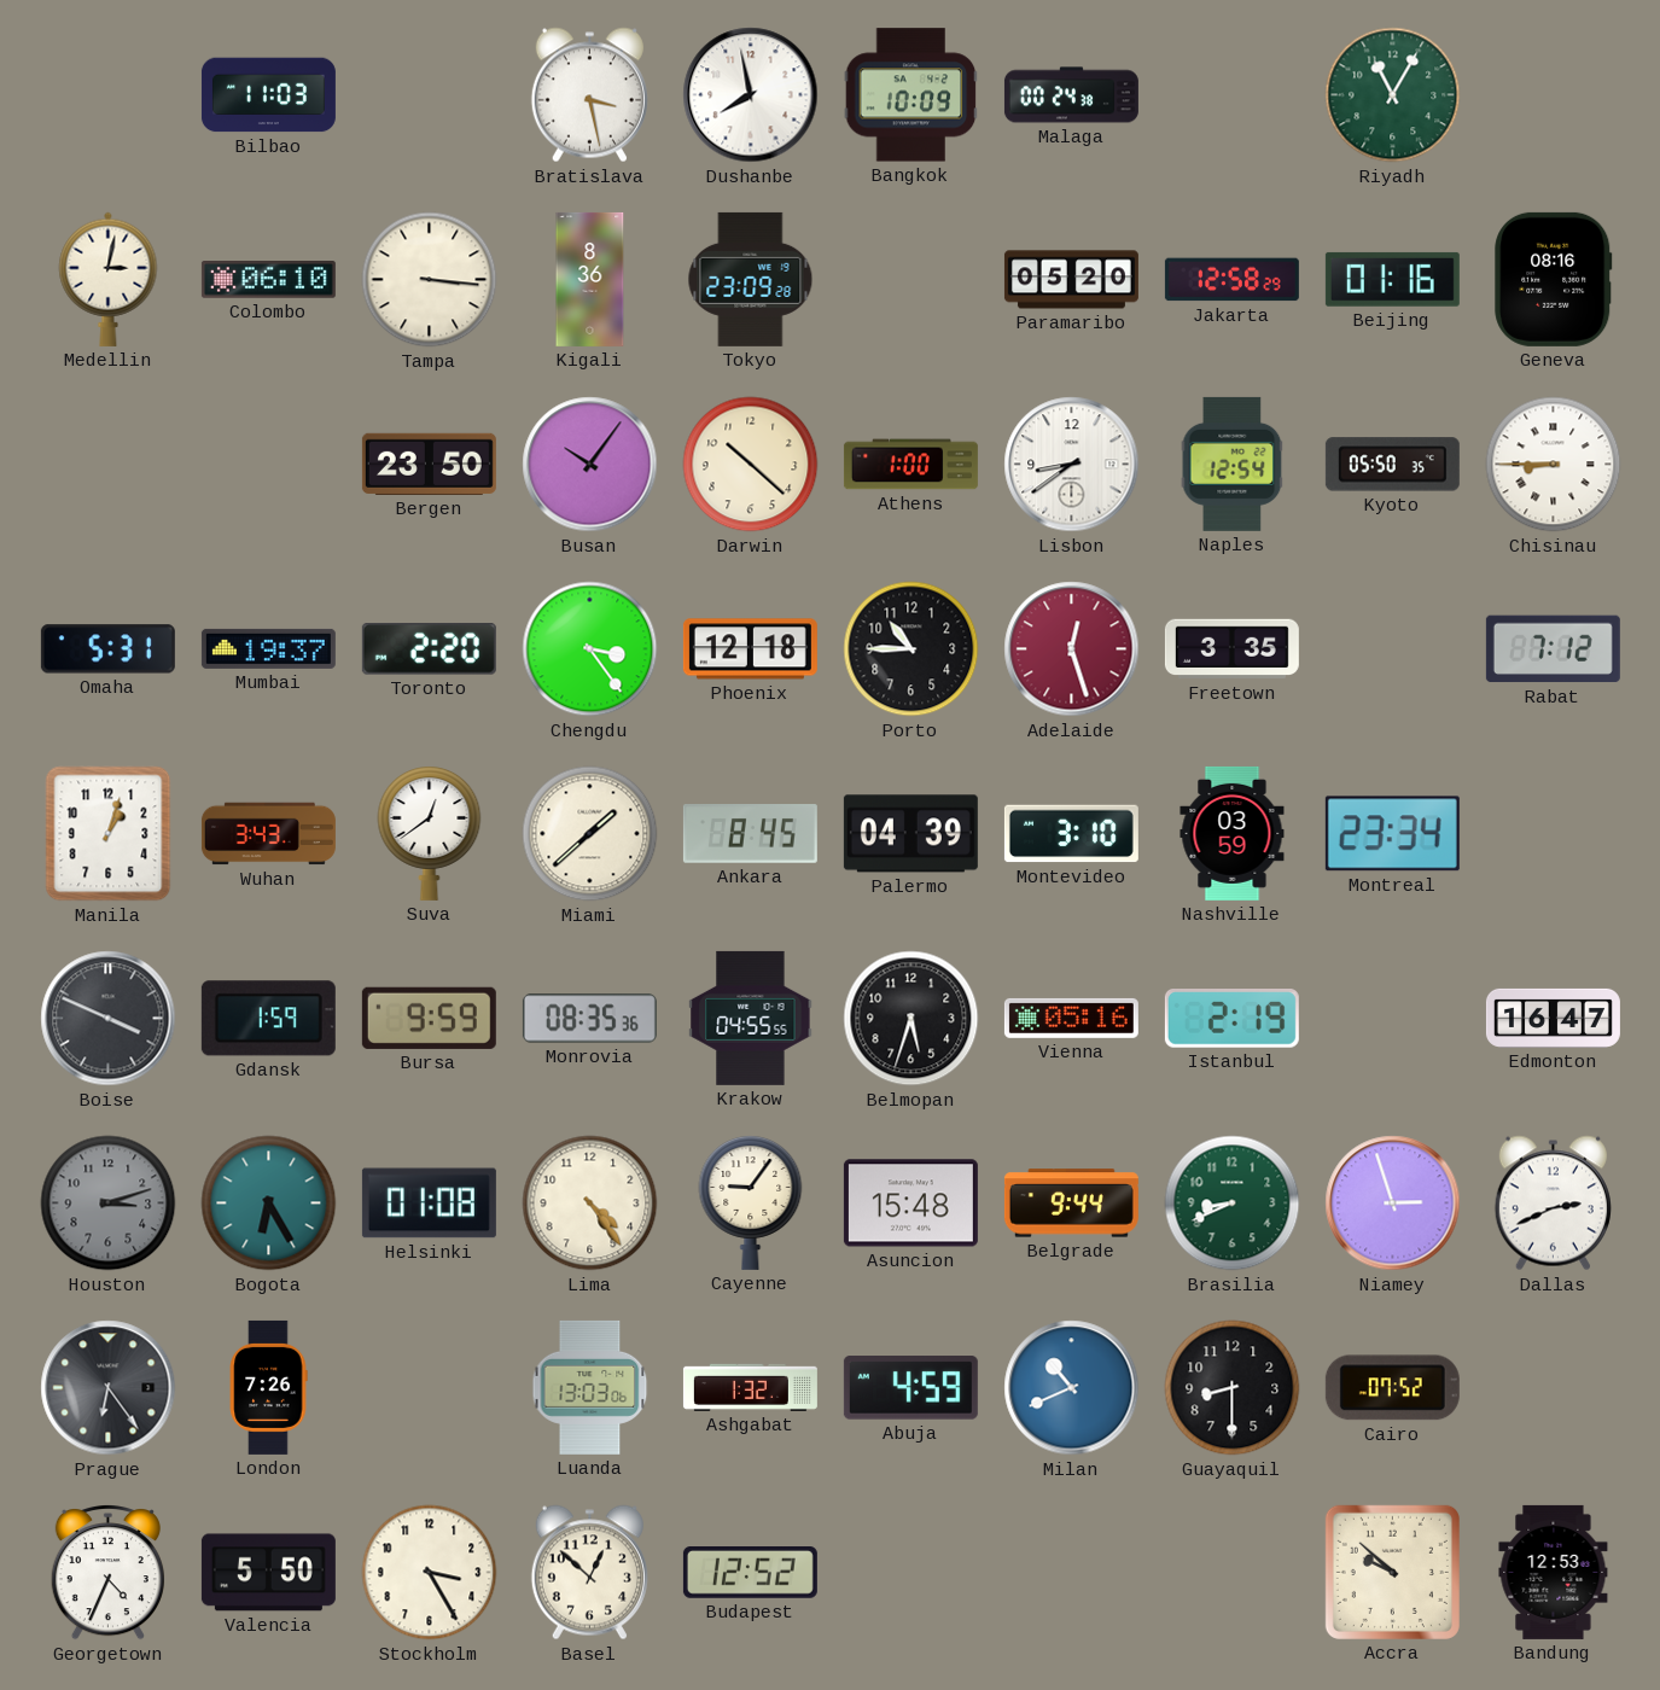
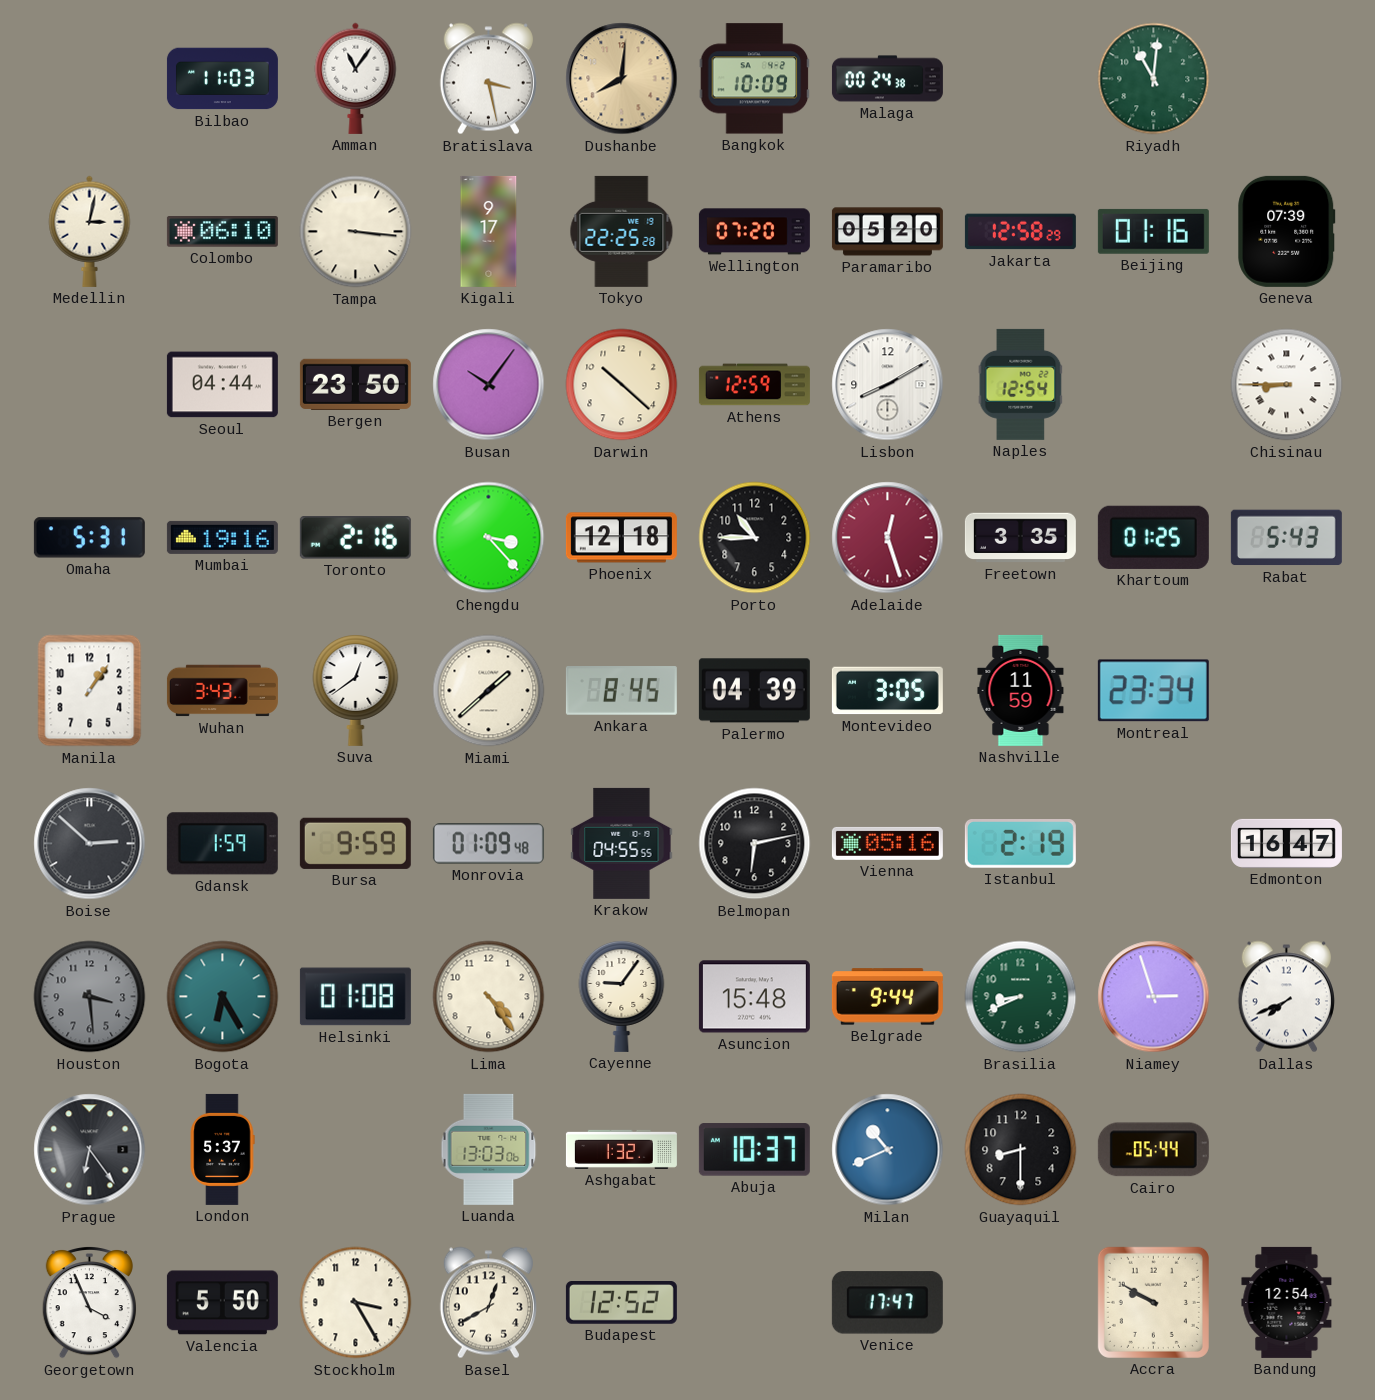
Amman: none -> 11:06
Dushanbe: 7:58 -> 8:01
Dushanbe dial: white -> champagne
Riyadh: 11:05 -> 11:01
Kigali: 8:36 -> 9:17
Tokyo: 23:09 -> 22:25
Wellington: none -> 07:20
Geneva: 08:16 -> 07:39
Seoul: none -> 04:44
Athens: 1:00 -> 12:59
Lisbon: 8:39 -> 8:10
Kyoto: 05:50 -> none
Mumbai: 19:37 -> 19:16
Toronto: 2:20 -> 2:16
Chengdu: 3:24 -> 3:23
Khartoum: none -> 01:25
Rabat: 7:12 -> 5:43
Manila: 1:03 -> 1:06
Montevideo: 3:10 -> 3:05
Nashville: 03:59 -> 11:59
Boise: 3:49 -> 2:52
Monrovia: 08:35 -> 01:09
Belmopan: 5:33 -> 6:13
Houston: 3:12 -> 3:29
Dallas: 2:41 -> 7:41
London: 7:26 -> 5:37
Abuja: 4:59 -> 10:37
Cairo: 07:52 -> 05:44
Georgetown: 4:34 -> 3:56
Basel: 12:52 -> 12:40
Venice: none -> 17:47
Accra: 9:52 -> 9:50
Bandung: 12:53 -> 12:54
